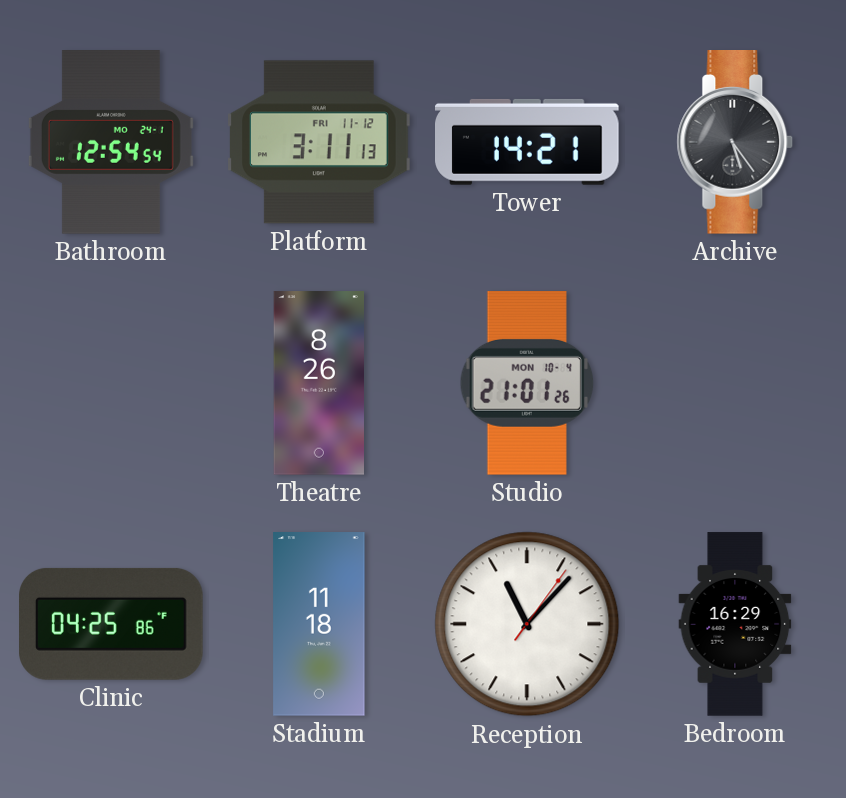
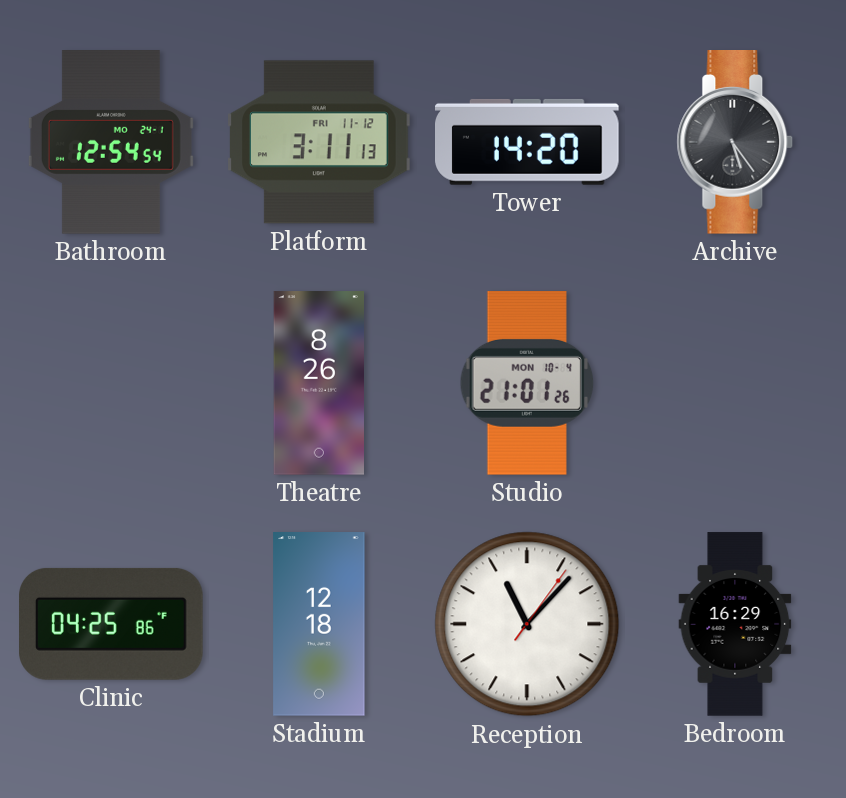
Tower: 14:21 -> 14:20
Stadium: 11:18 -> 12:18
